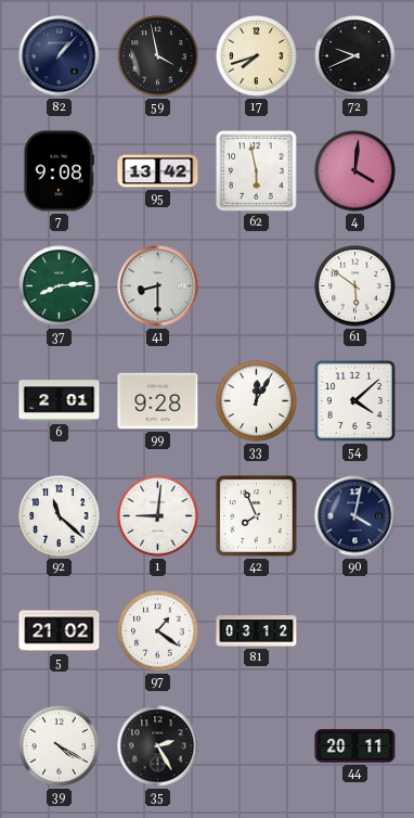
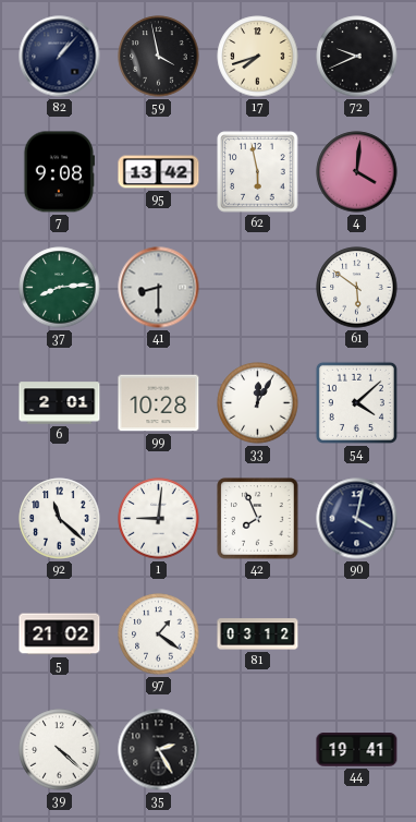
99: 9:28 -> 10:28
39: 4:20 -> 4:22
44: 20:11 -> 19:41
